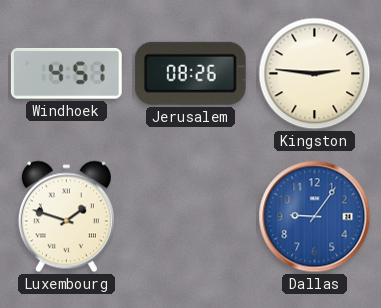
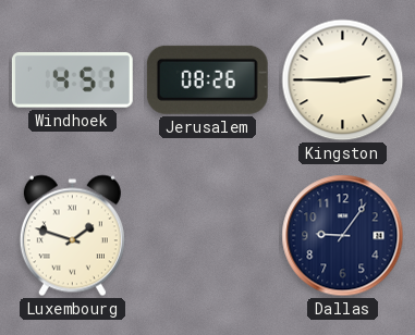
Kingston: 2:46 -> 2:45
Dallas dial: blue -> navy
